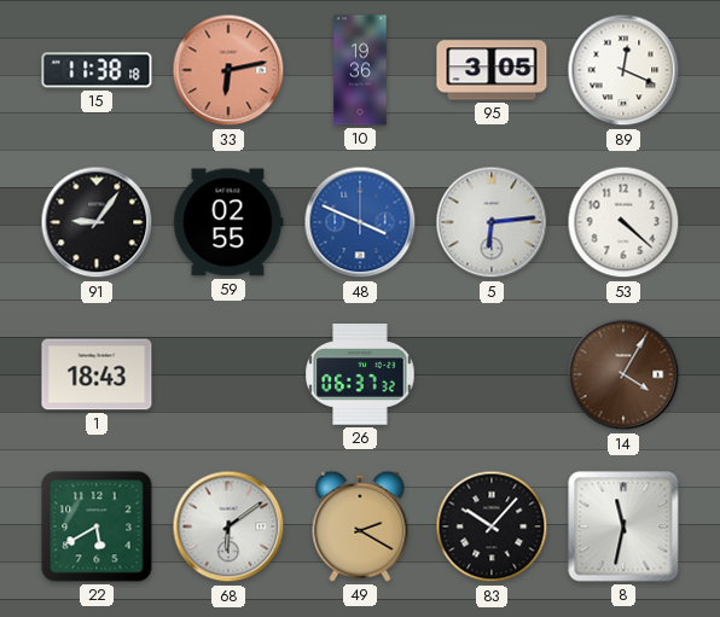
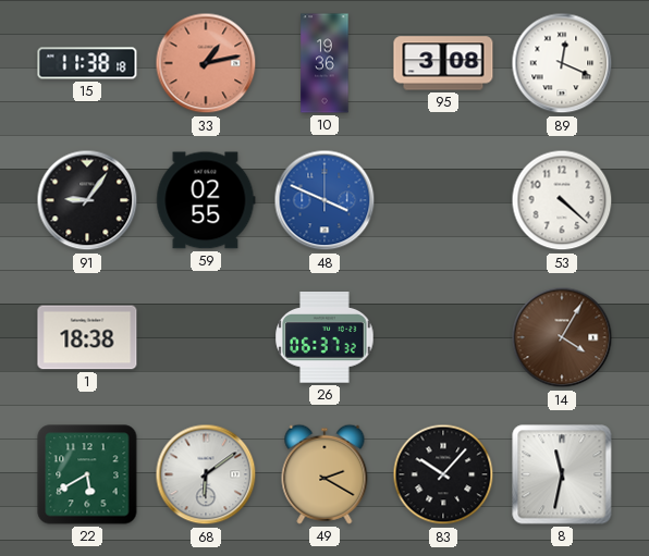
33: 6:13 -> 1:13
95: 3:05 -> 3:08
5: 6:14 -> none
1: 18:43 -> 18:38
